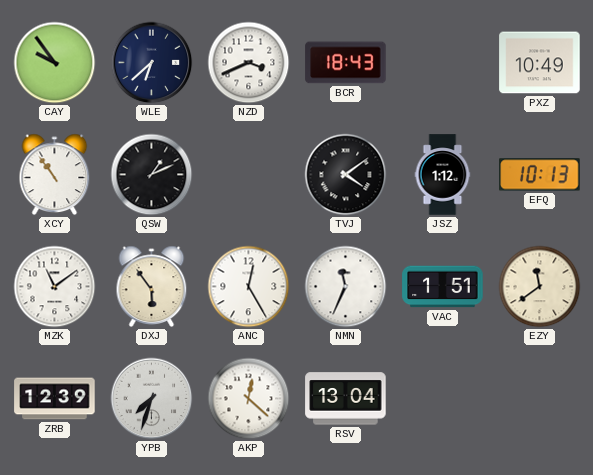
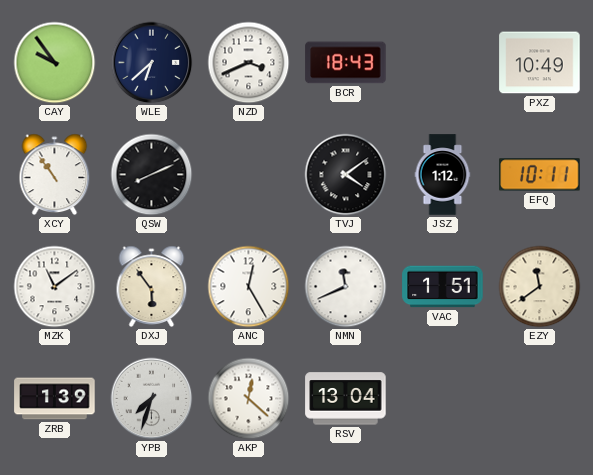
QSW: 1:11 -> 8:11
EFQ: 10:13 -> 10:11
NMN: 11:34 -> 11:41
ZRB: 12:39 -> 1:39
